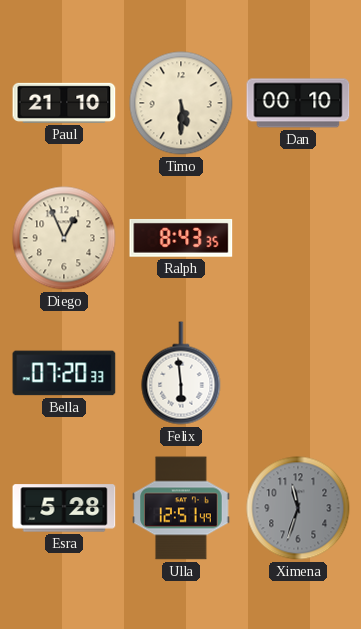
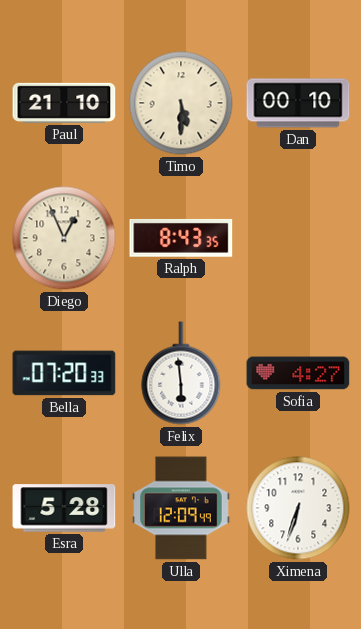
Sofia: none -> 4:27
Ulla: 12:51 -> 12:09
Ximena: 11:33 -> 6:33
Ximena dial: grey -> white
